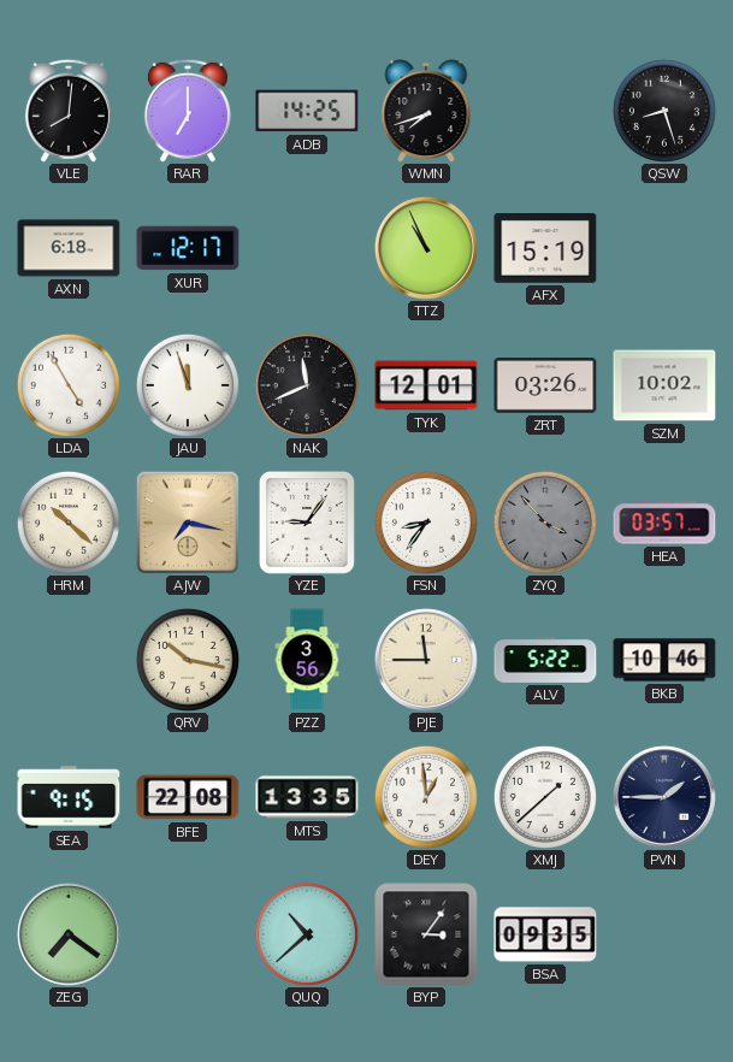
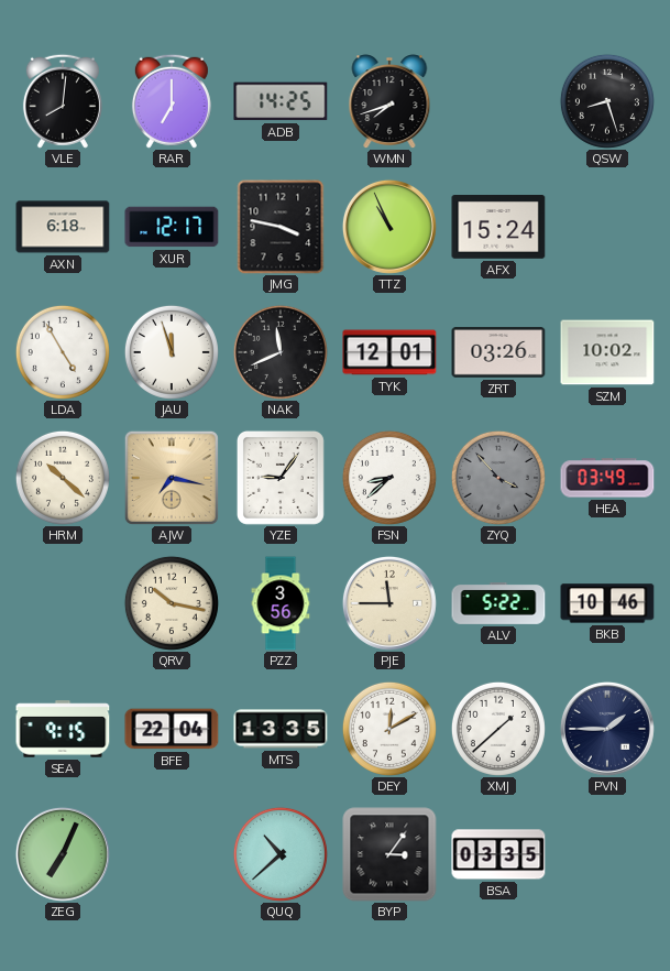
JMG: none -> 3:47
AFX: 15:19 -> 15:24
FSN: 8:36 -> 8:38
HEA: 03:57 -> 03:49
BFE: 22:08 -> 22:04
DEY: 12:59 -> 12:10
ZEG: 7:21 -> 7:04
BSA: 09:35 -> 03:35
